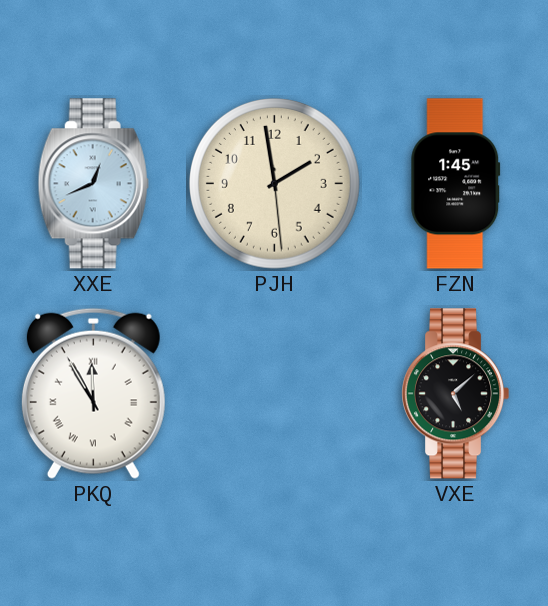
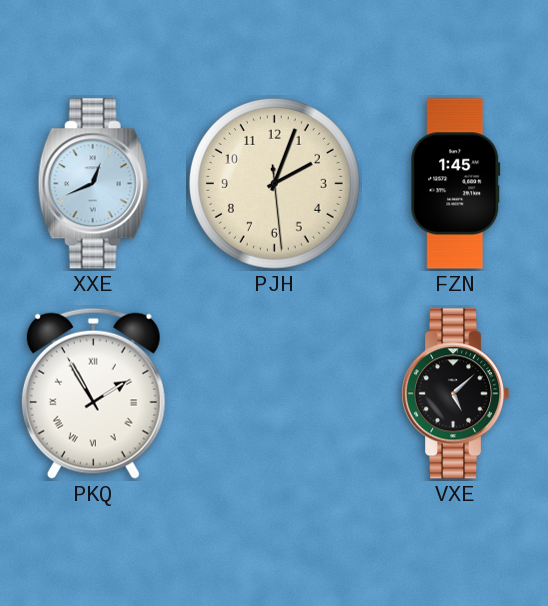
PJH: 1:58 -> 2:03
PKQ: 11:55 -> 1:55
